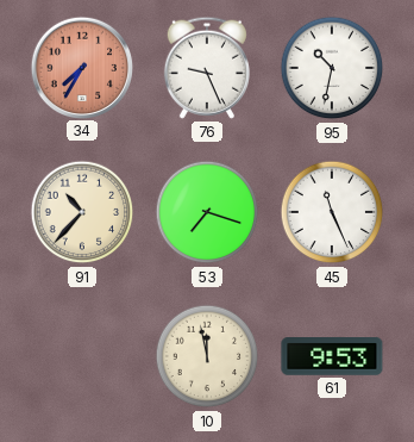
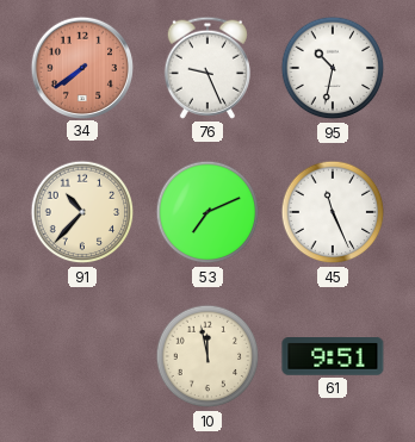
34: 7:35 -> 7:39
53: 7:18 -> 7:11
61: 9:53 -> 9:51
